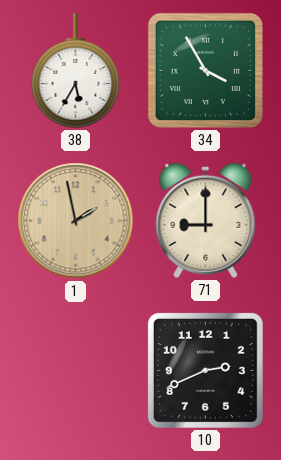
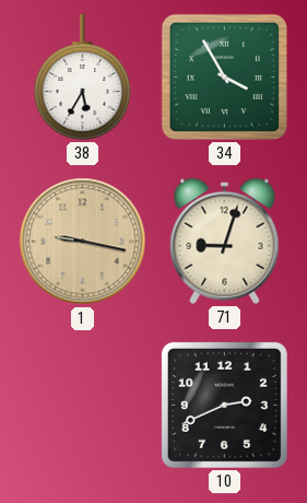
1: 1:58 -> 9:17
71: 9:00 -> 9:03
